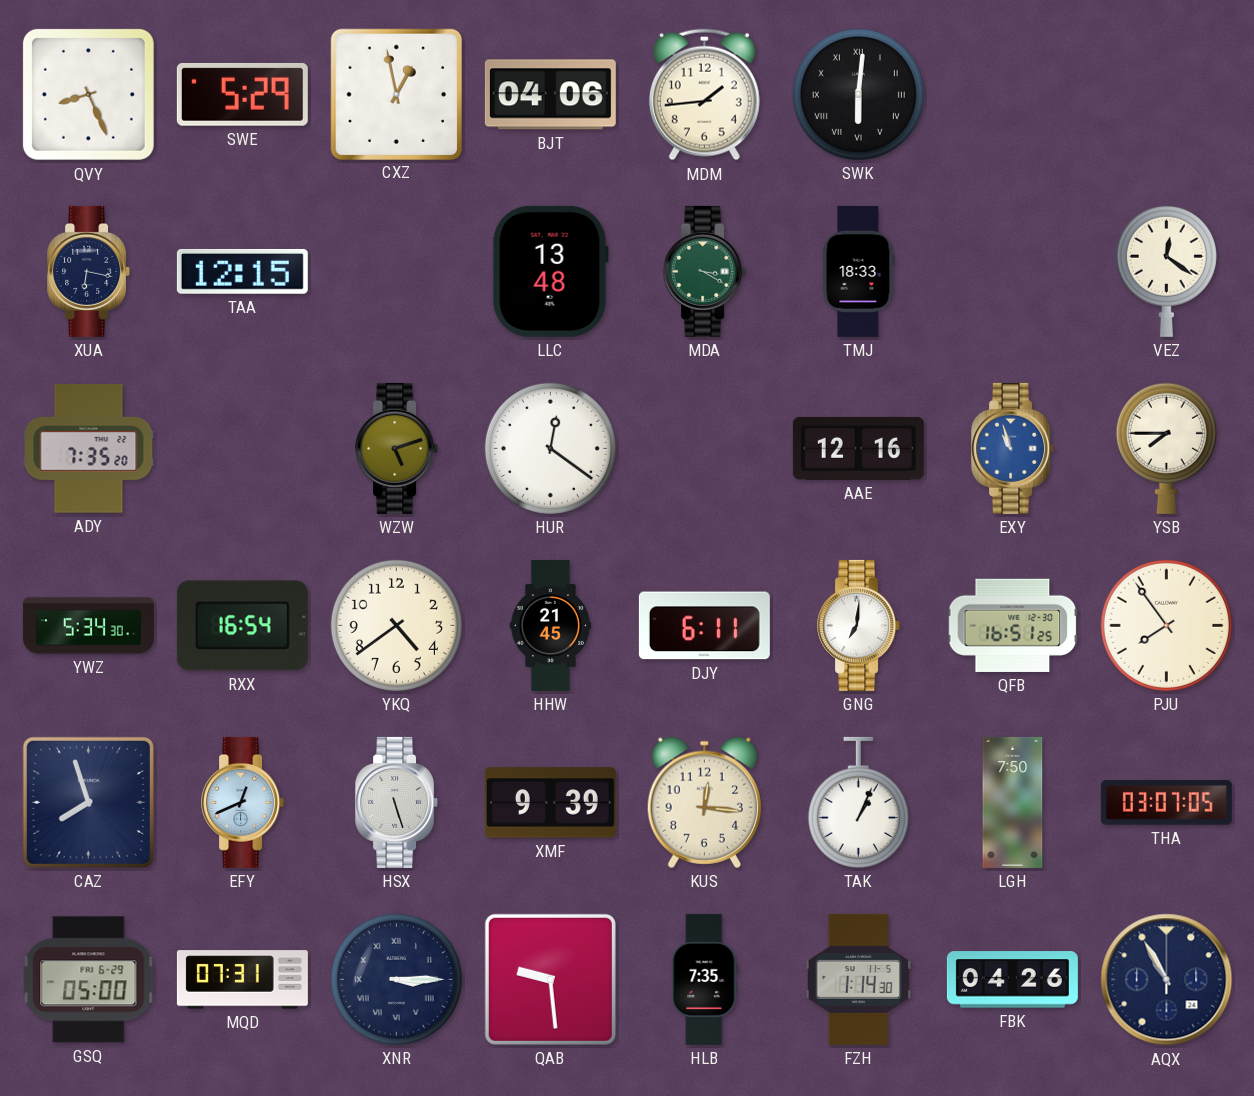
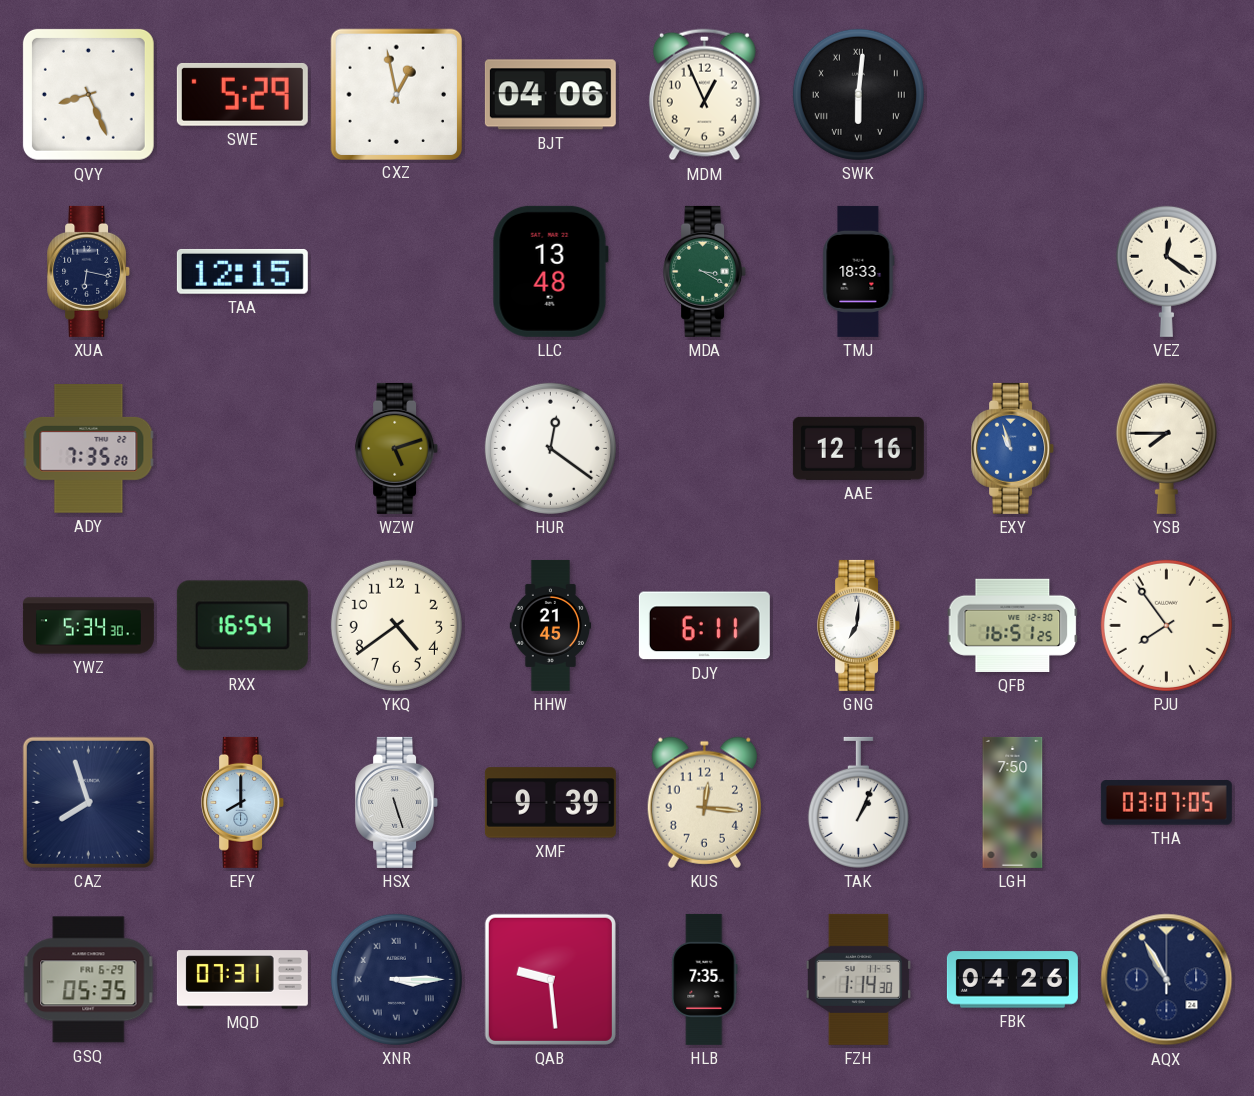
MDM: 1:44 -> 12:56
EFY: 12:41 -> 8:00
GSQ: 05:00 -> 05:35
